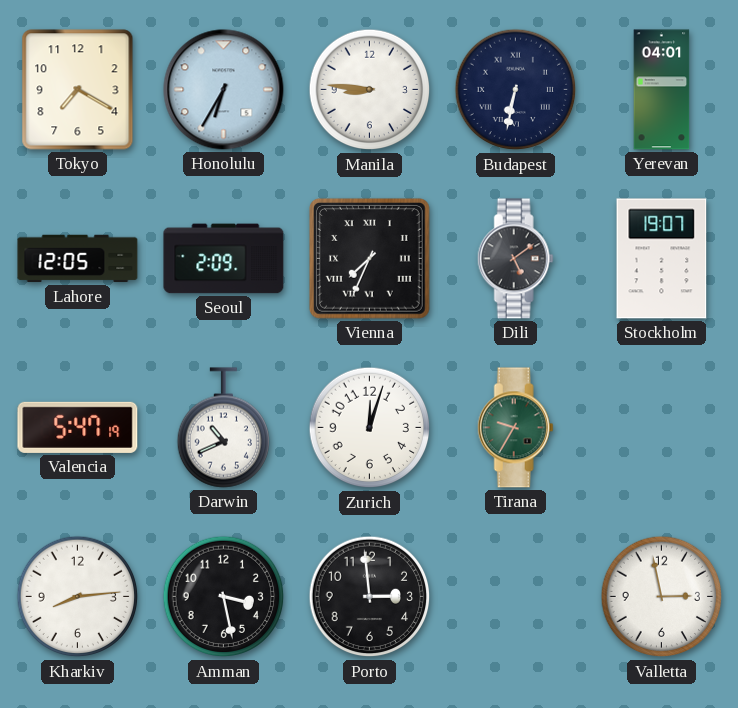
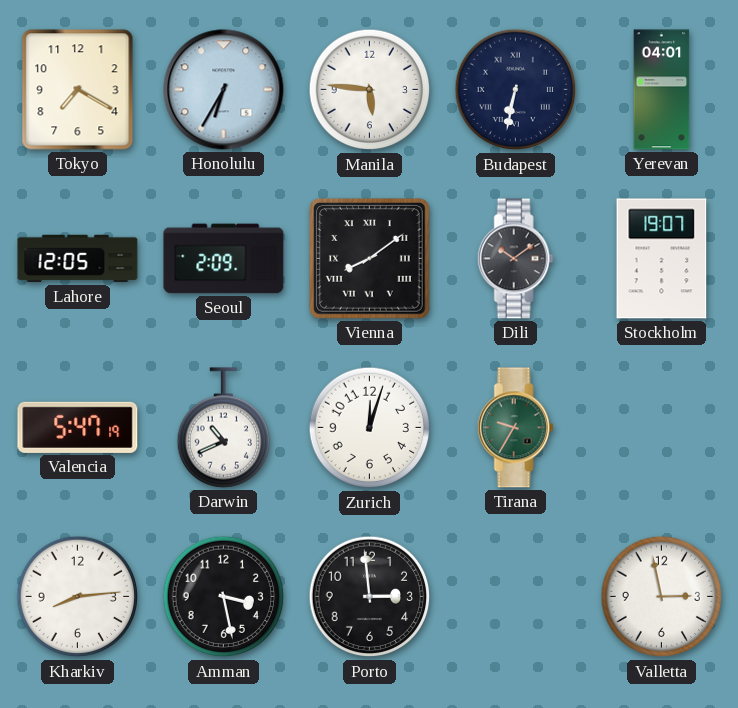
Manila: 8:46 -> 5:46
Vienna: 7:34 -> 8:09
Dili: 5:09 -> 10:09
